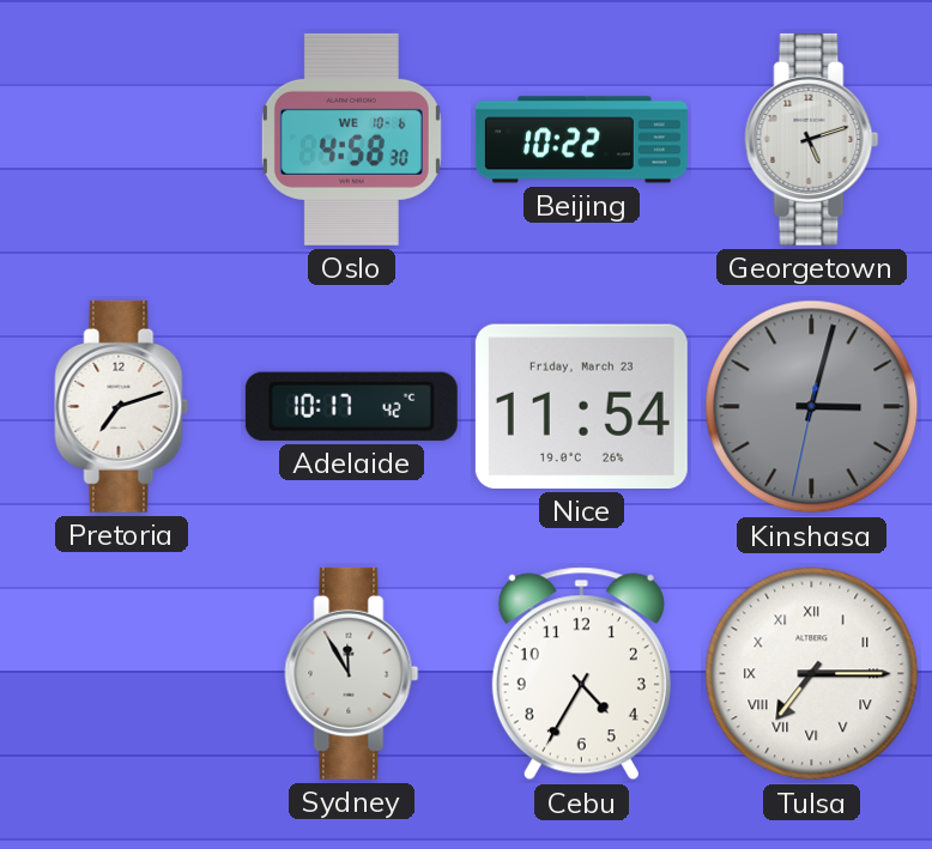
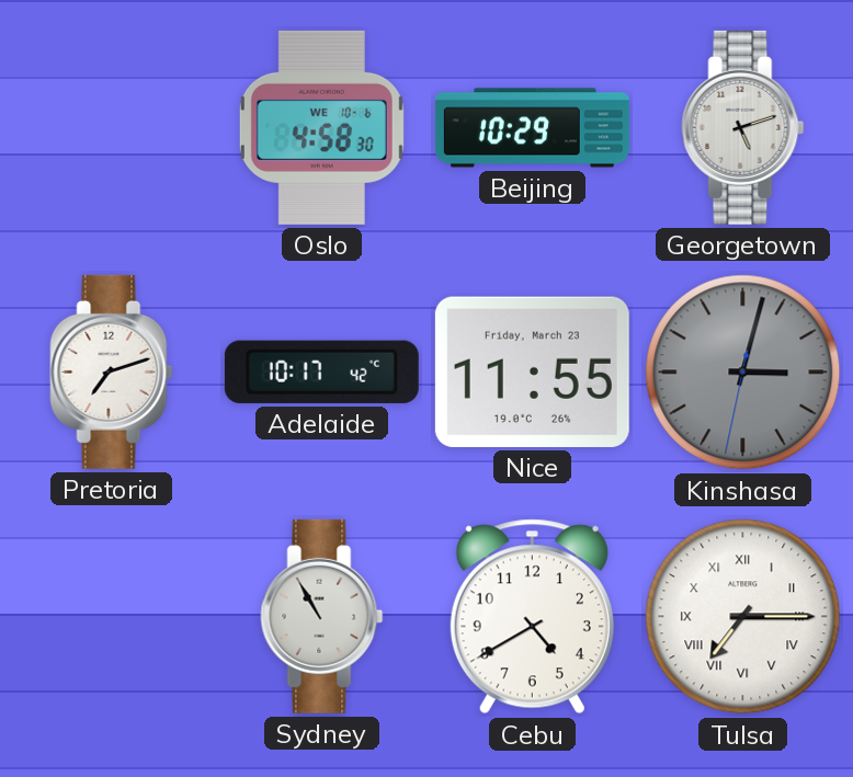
Beijing: 10:22 -> 10:29
Nice: 11:54 -> 11:55
Sydney: 11:55 -> 10:55
Cebu: 4:35 -> 4:40
